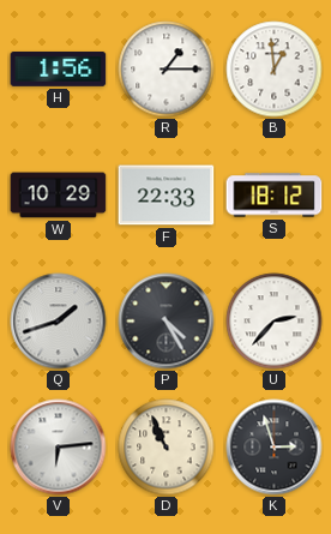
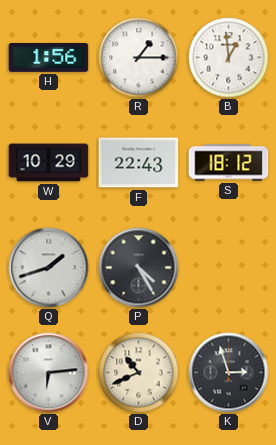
F: 22:33 -> 22:43
U: 2:37 -> none
D: 10:56 -> 10:41
